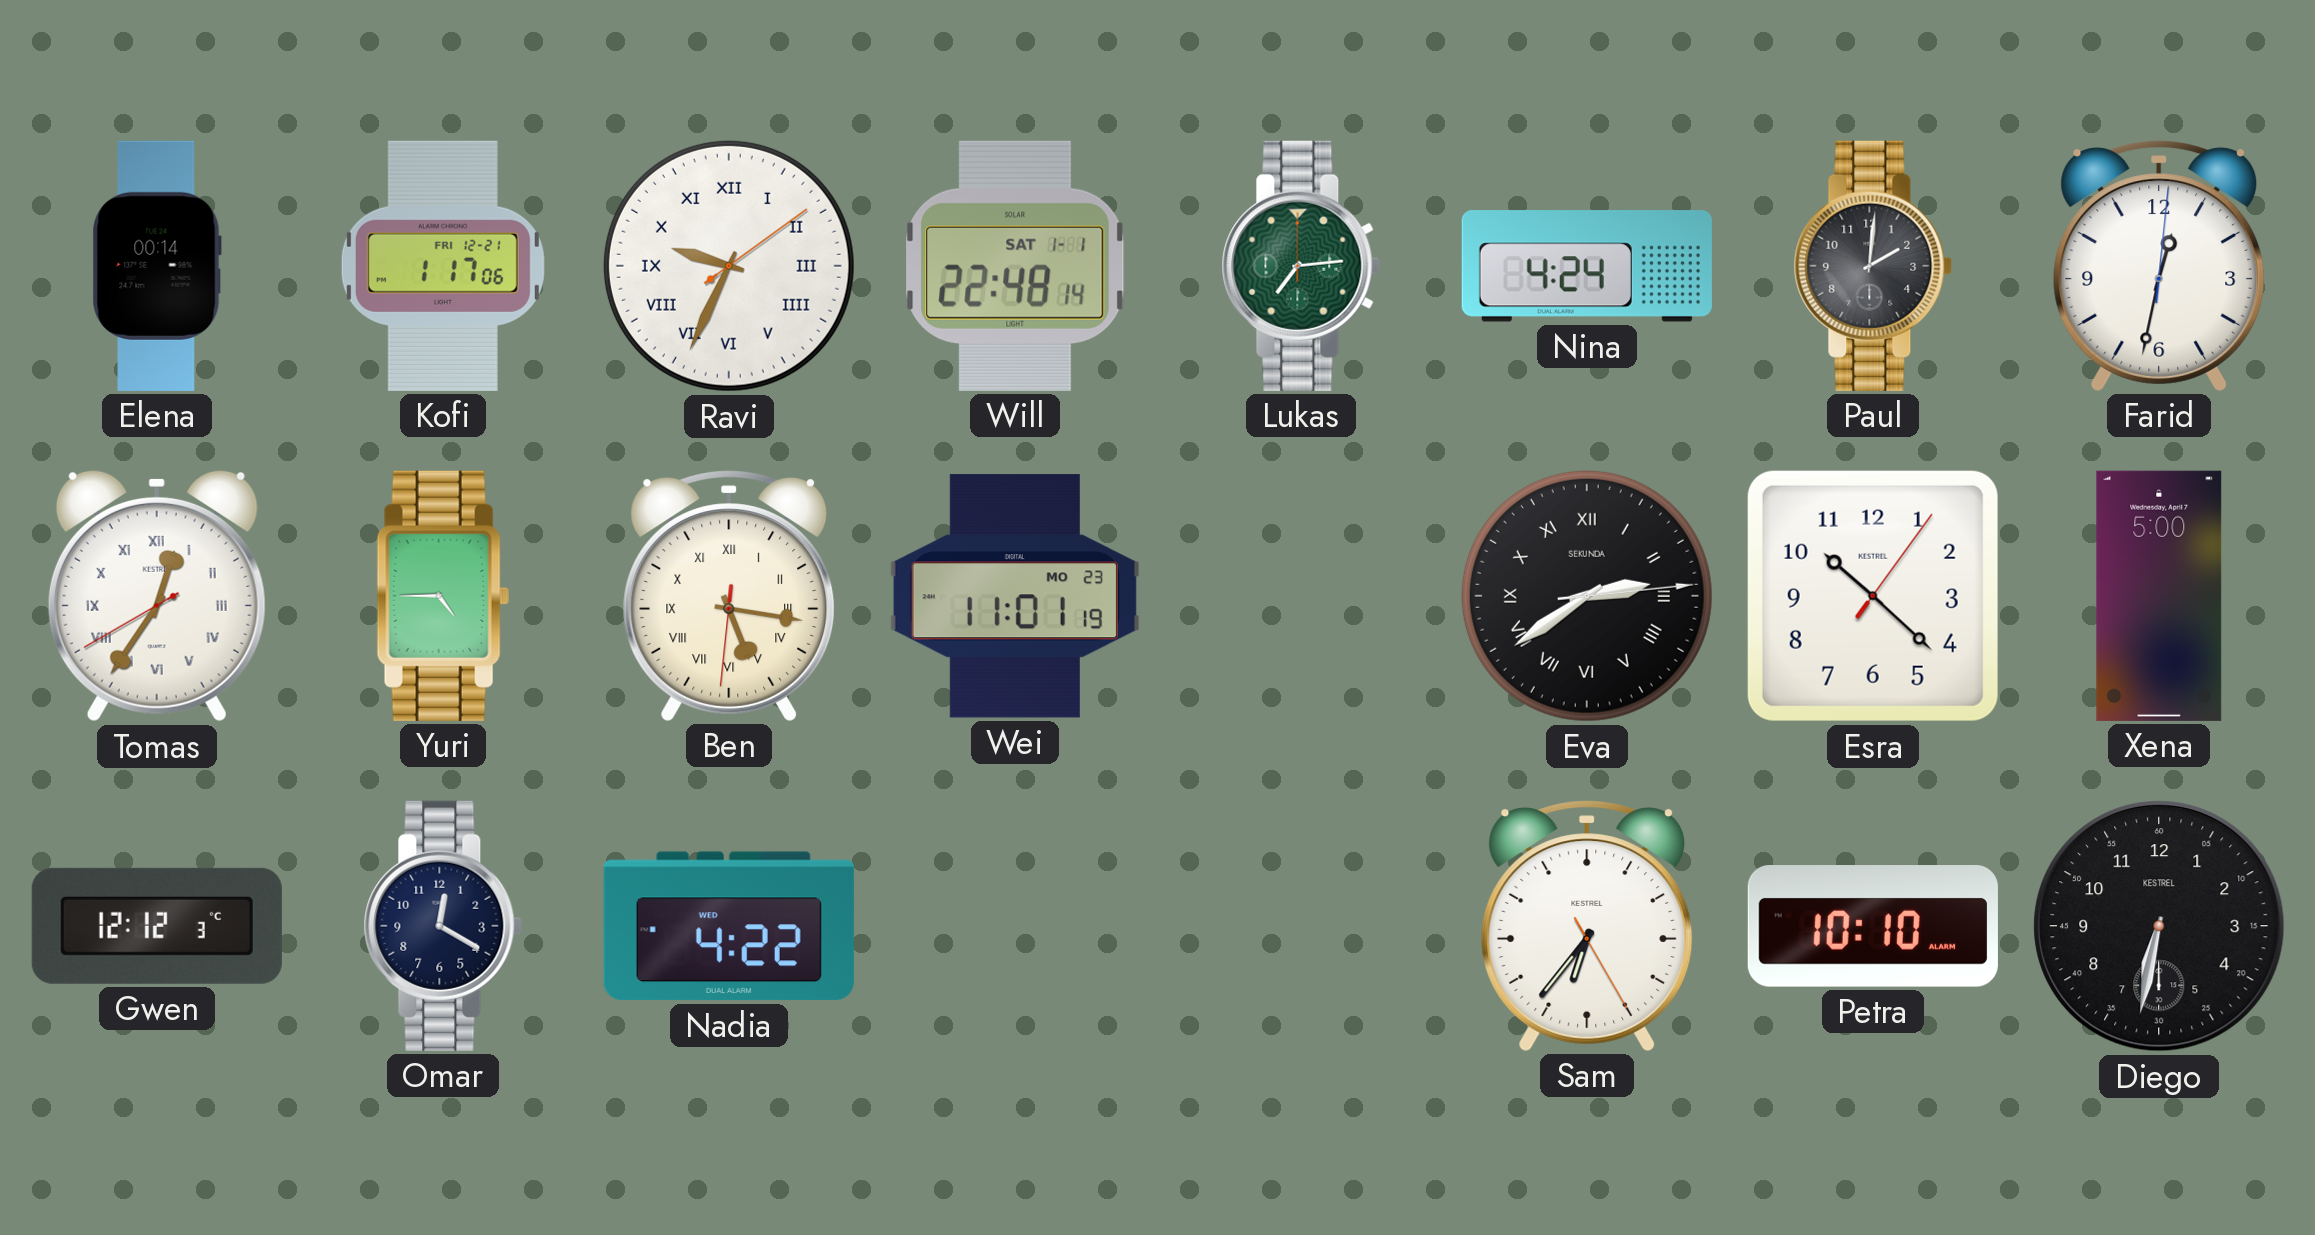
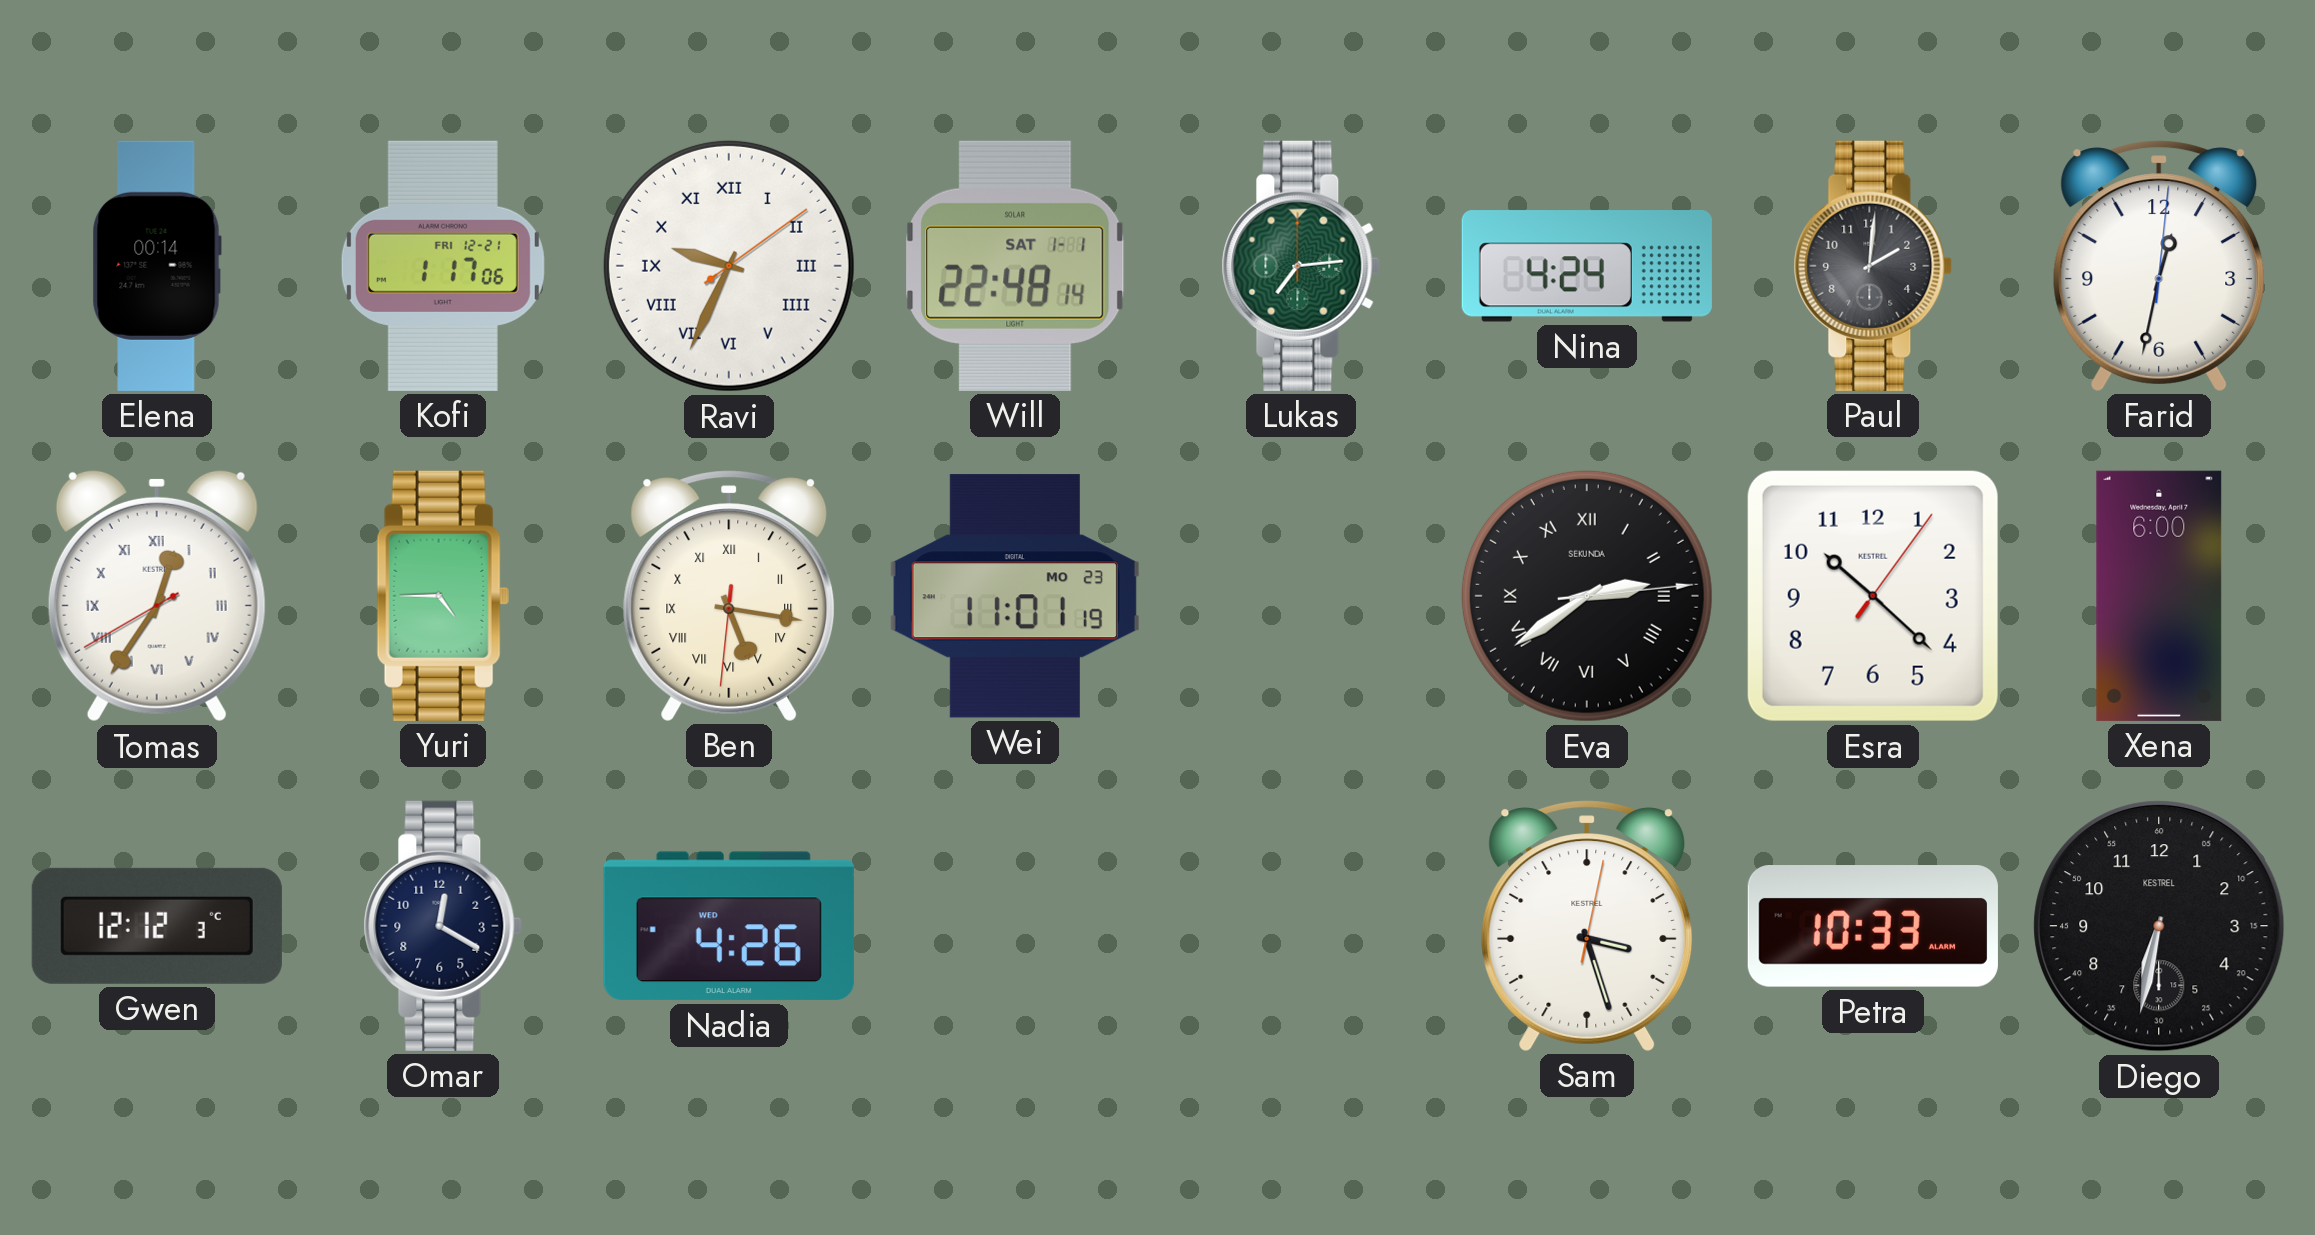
Xena: 5:00 -> 6:00
Nadia: 4:22 -> 4:26
Sam: 6:36 -> 3:27
Petra: 10:10 -> 10:33
